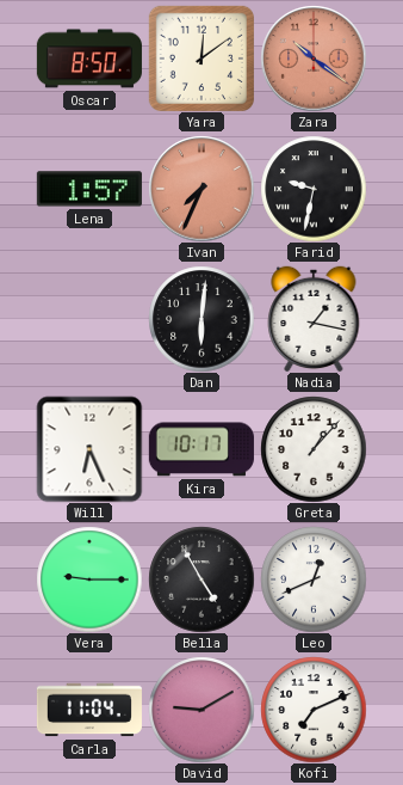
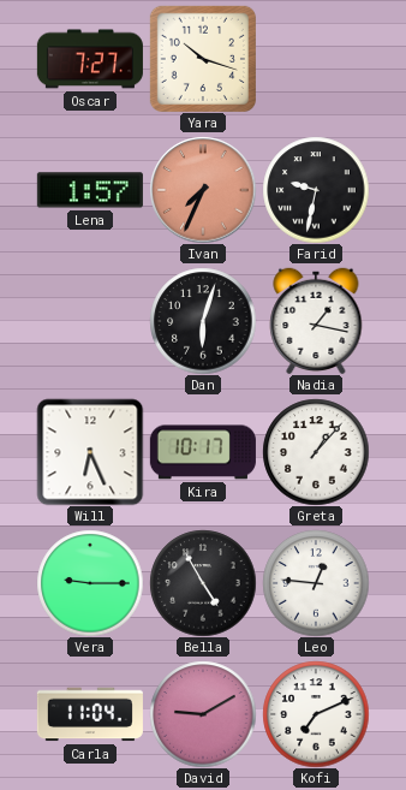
Oscar: 8:50 -> 7:27
Yara: 12:09 -> 10:18
Zara: 10:21 -> none
Dan: 6:01 -> 6:03
Leo: 12:41 -> 12:46
